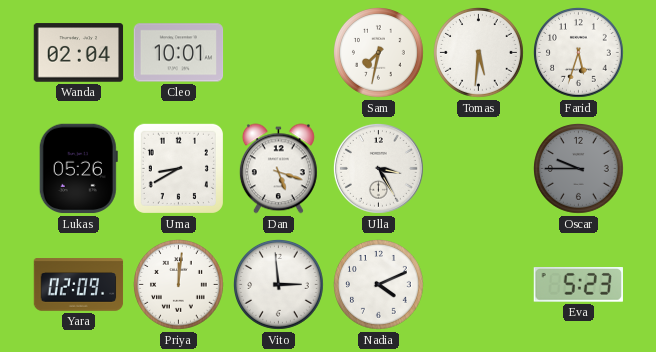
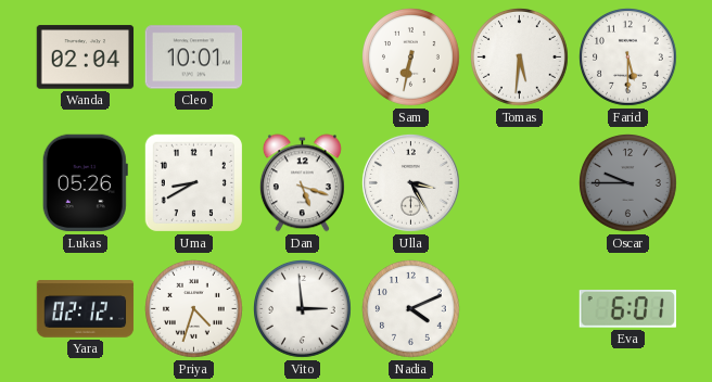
Sam: 7:32 -> 6:32
Farid: 5:33 -> 5:30
Yara: 02:09 -> 02:12
Priya: 12:01 -> 4:33
Eva: 5:23 -> 6:01
